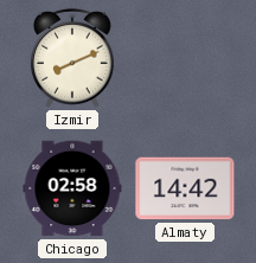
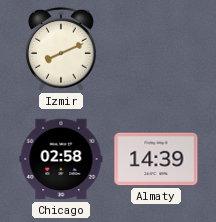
Almaty: 14:42 -> 14:39
